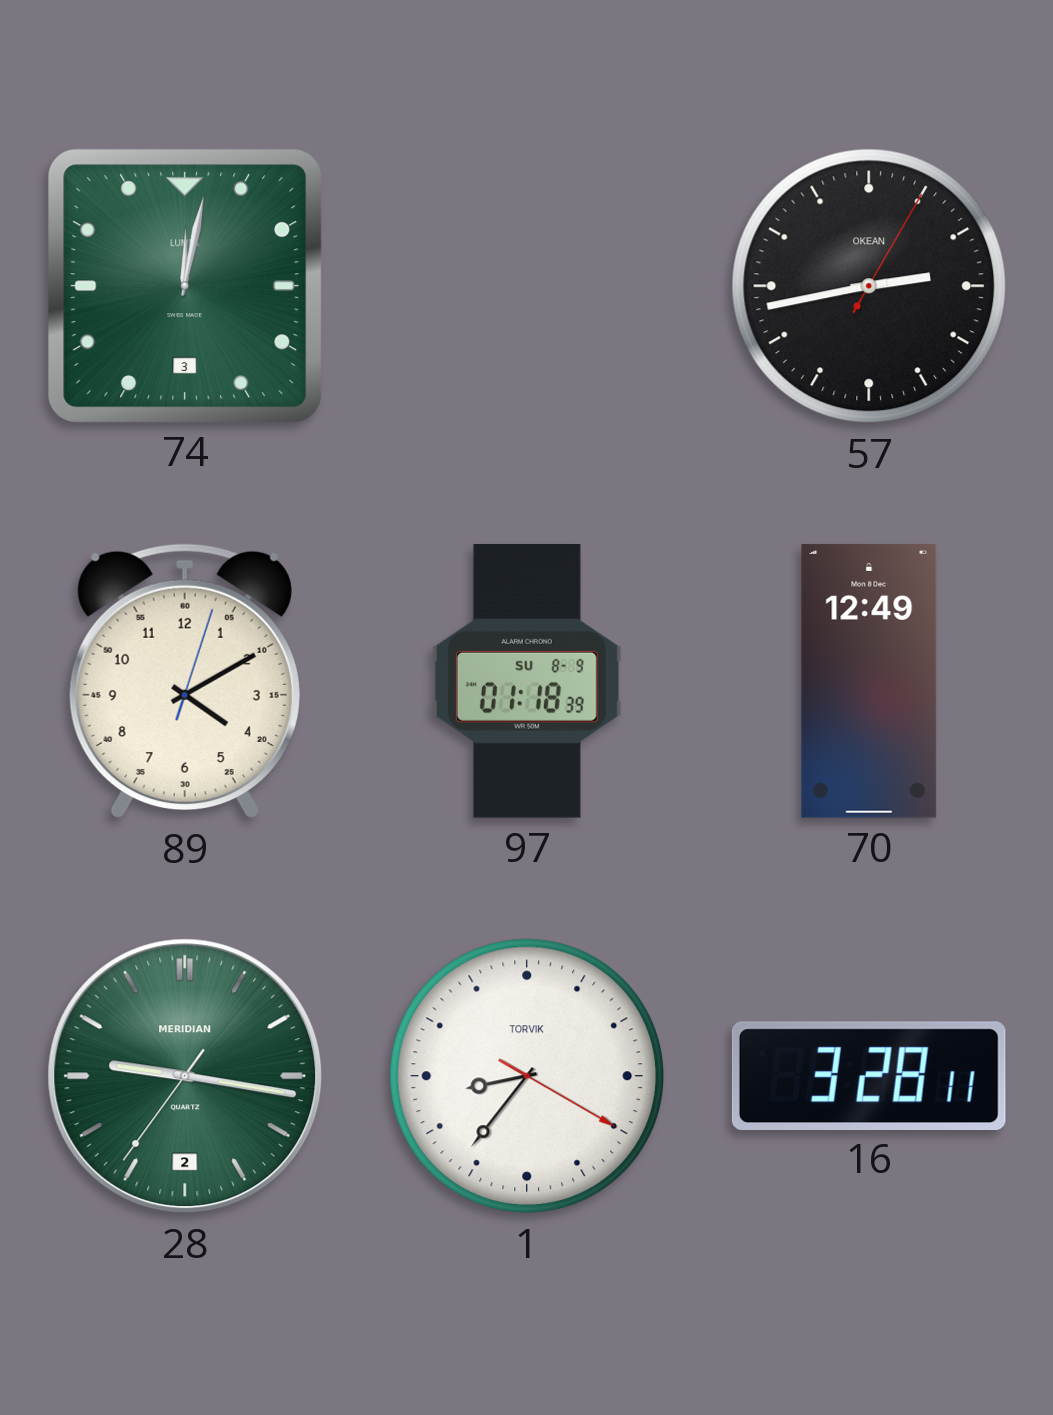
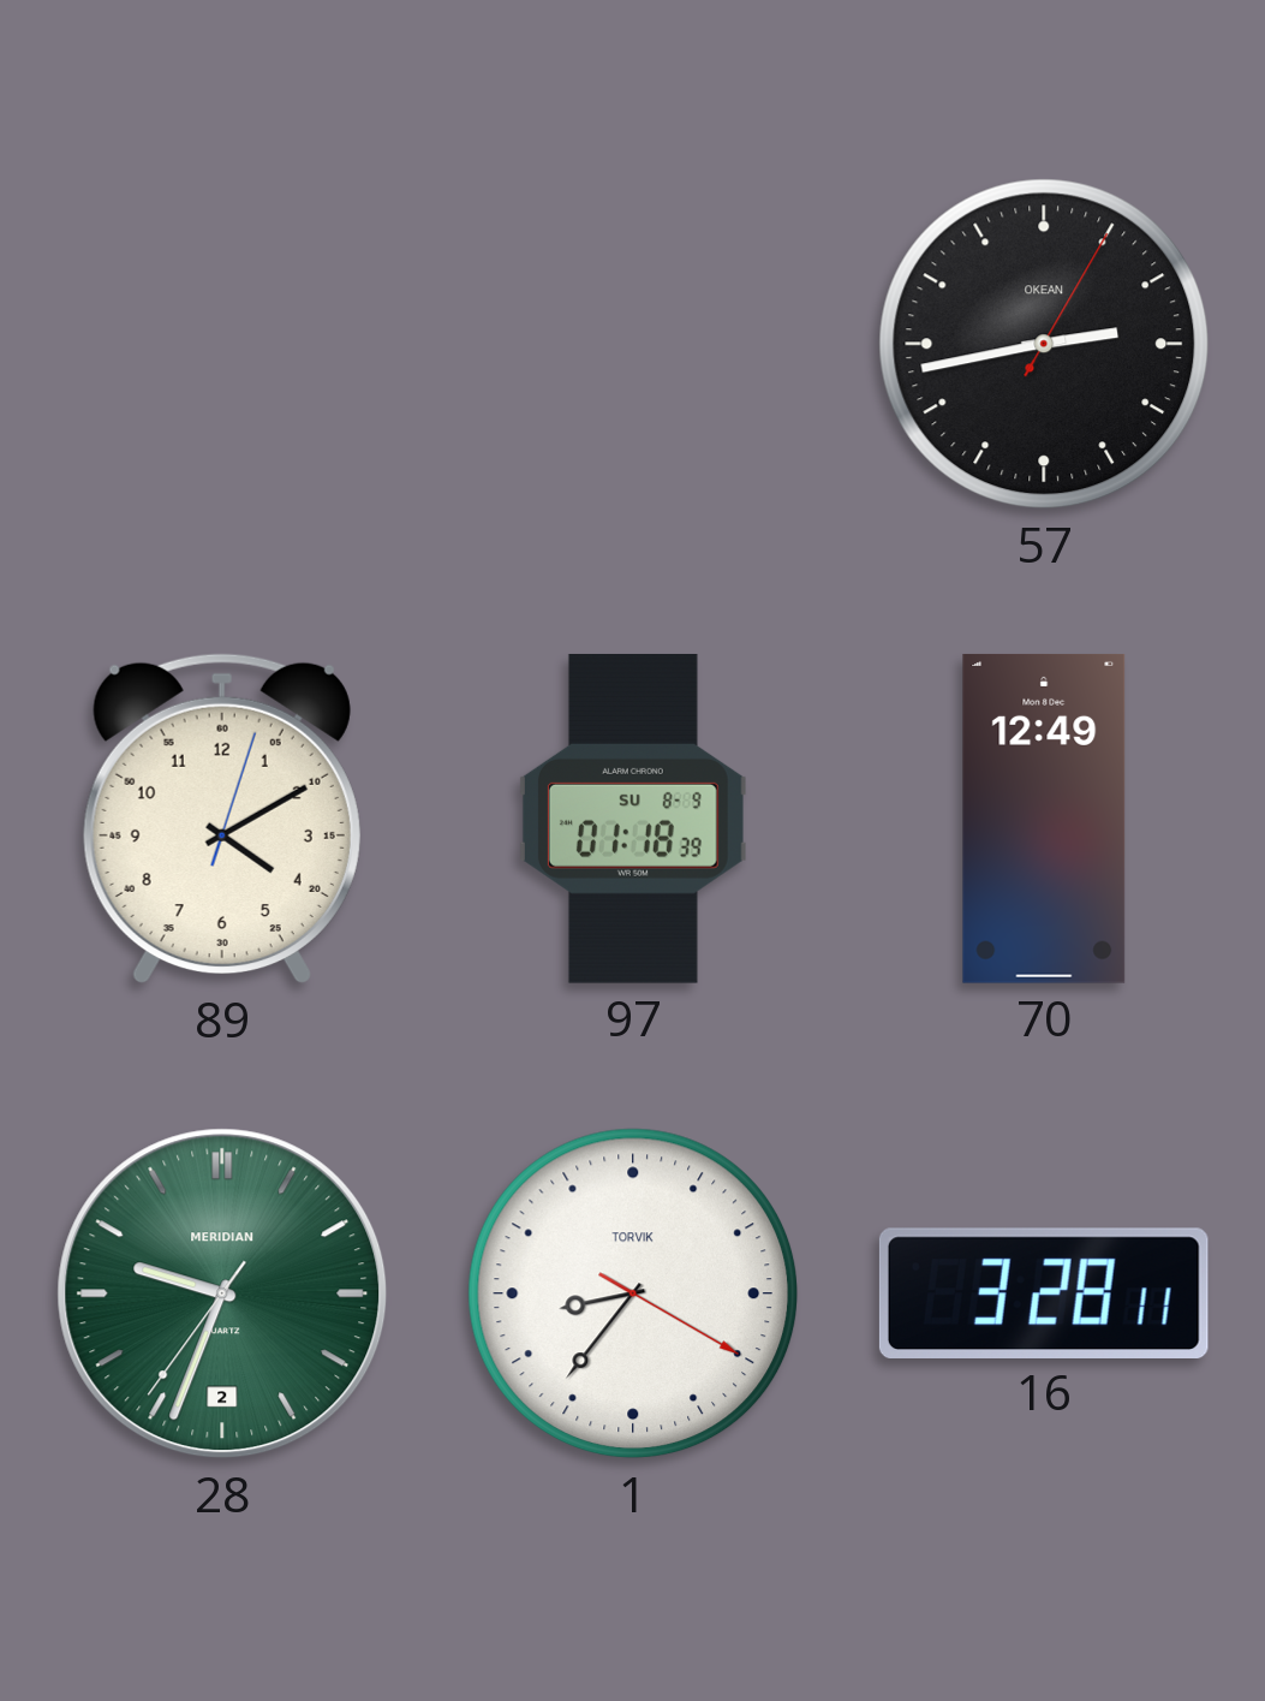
74: 12:02 -> none
28: 9:16 -> 9:33
